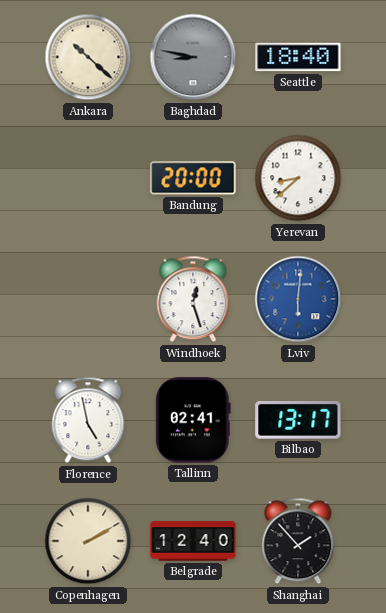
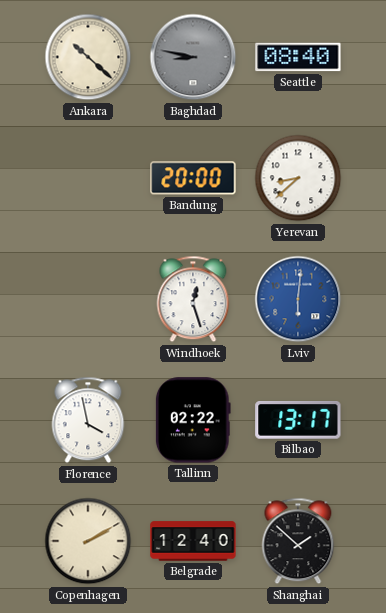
Seattle: 18:40 -> 08:40
Florence: 4:58 -> 3:58
Tallinn: 02:41 -> 02:22
Shanghai: 1:53 -> 1:52
